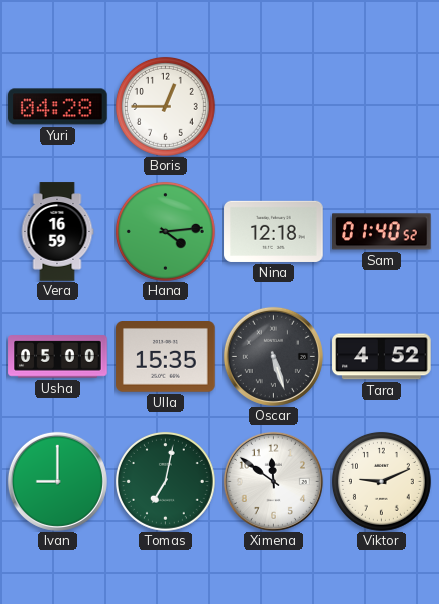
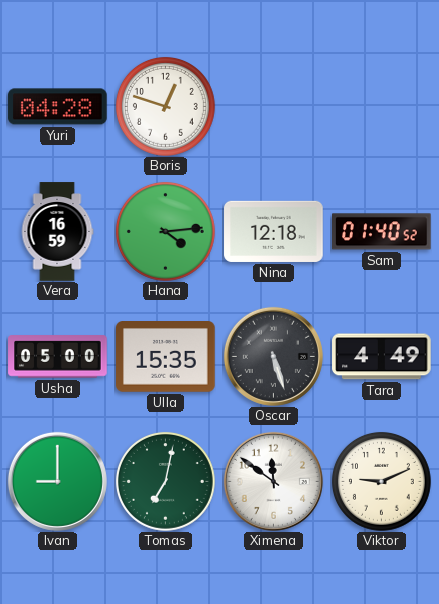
Boris: 12:45 -> 12:48
Tara: 4:52 -> 4:49
